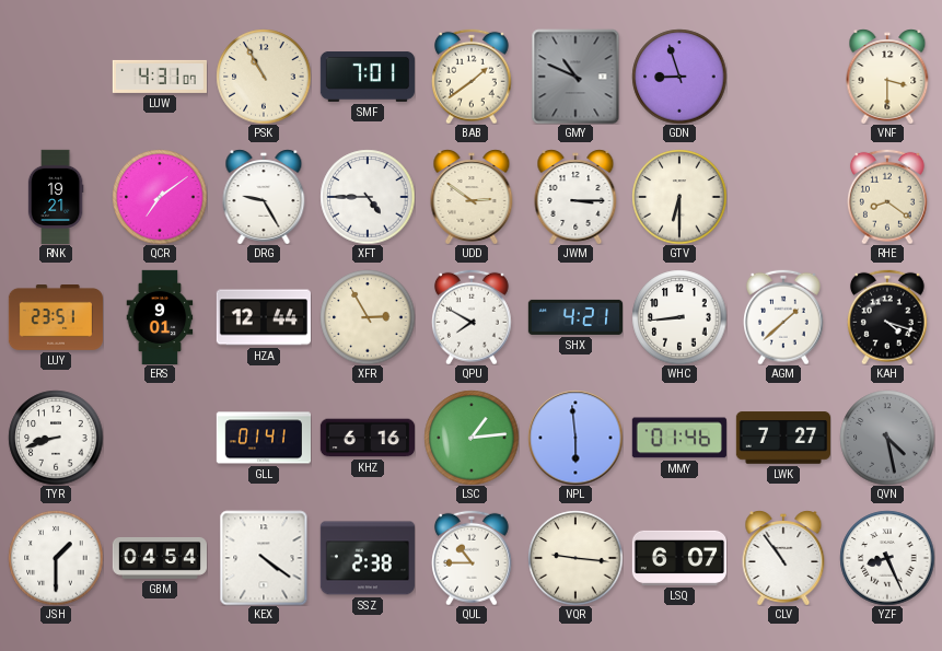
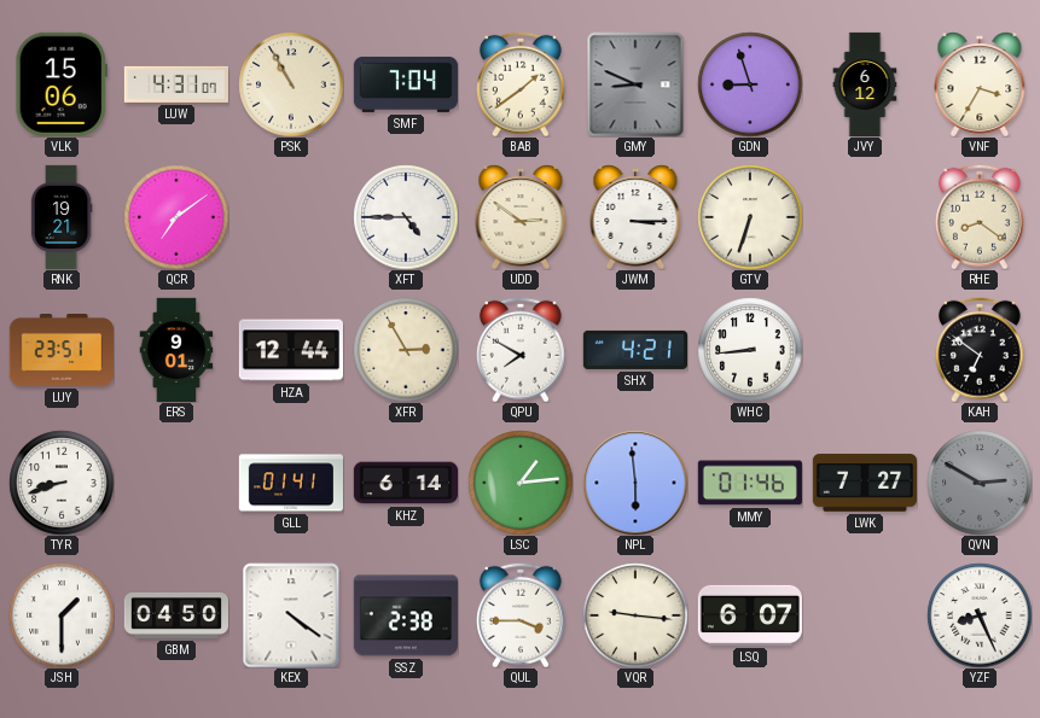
VLK: none -> 15:06
SMF: 7:01 -> 7:04
GMY: 10:49 -> 8:49
JVY: none -> 6:12
VNF: 3:30 -> 3:35
DRG: 9:25 -> none
GTV: 6:30 -> 6:33
AGM: 1:38 -> none
KAH: 4:18 -> 6:51
KHZ: 6:16 -> 6:14
QVN: 4:28 -> 2:50
GBM: 04:54 -> 04:50
QUL: 10:45 -> 3:45
CLV: 10:54 -> none
